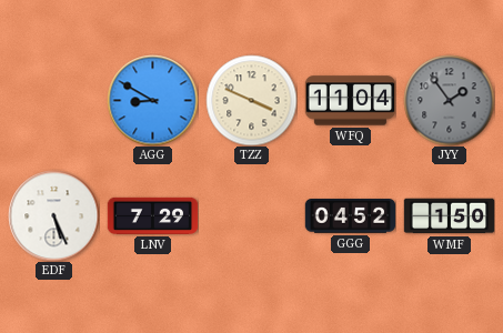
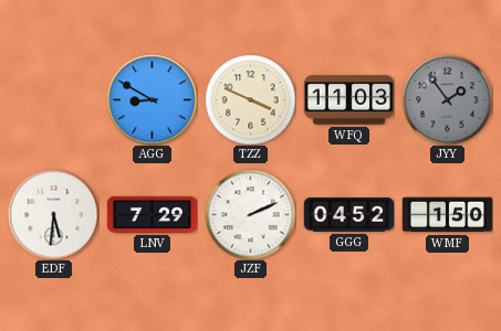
WFQ: 11:04 -> 11:03
EDF: 5:26 -> 5:31
JZF: none -> 2:11
